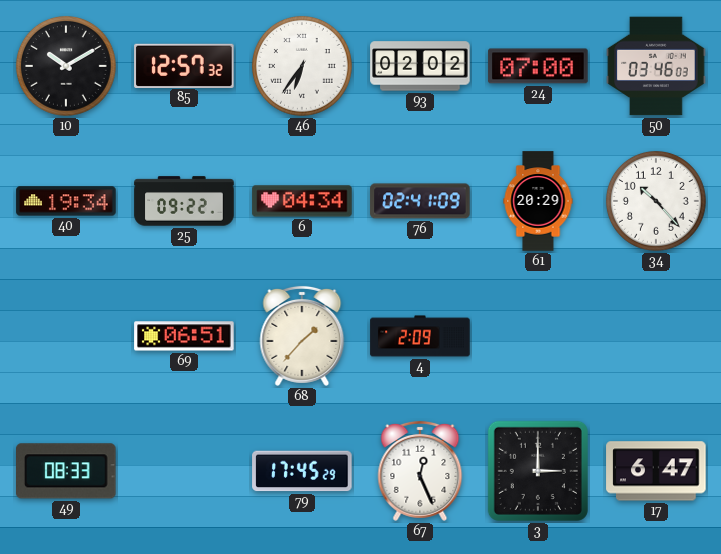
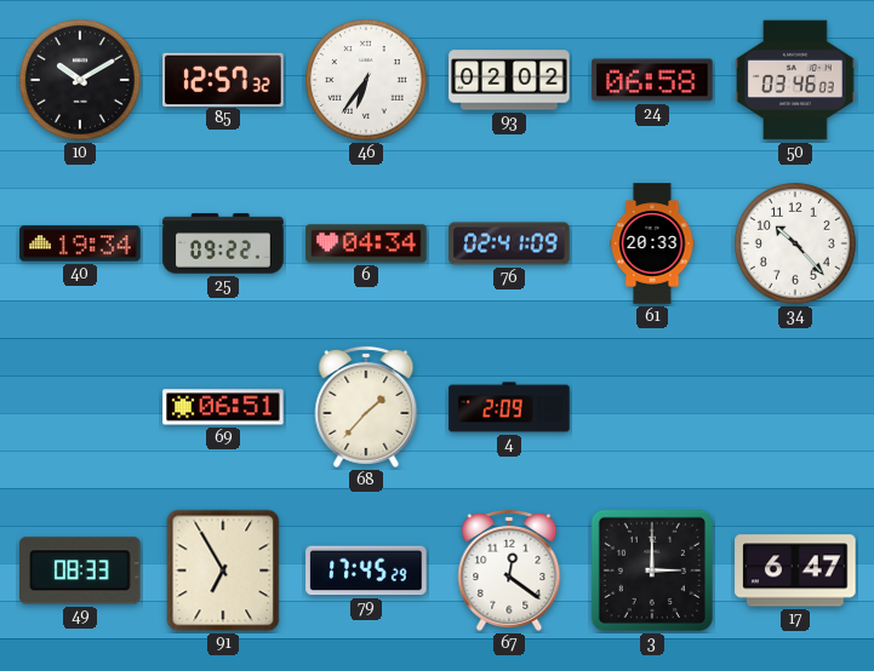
24: 07:00 -> 06:58
61: 20:29 -> 20:33
91: none -> 6:55
67: 12:26 -> 12:21
